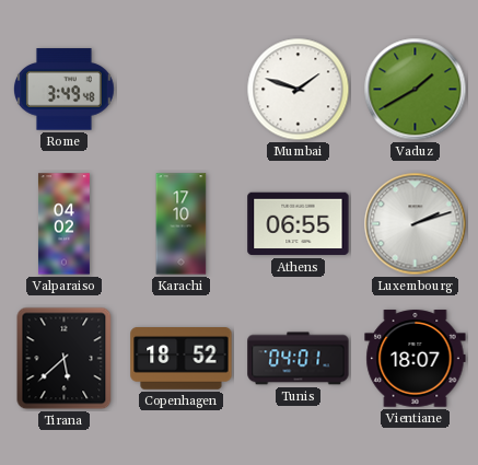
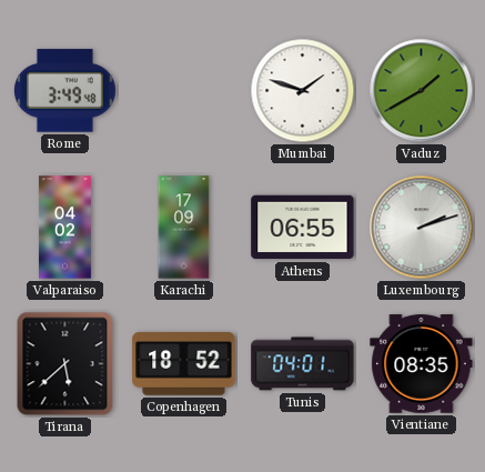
Karachi: 17:10 -> 17:09
Vientiane: 18:07 -> 08:35
